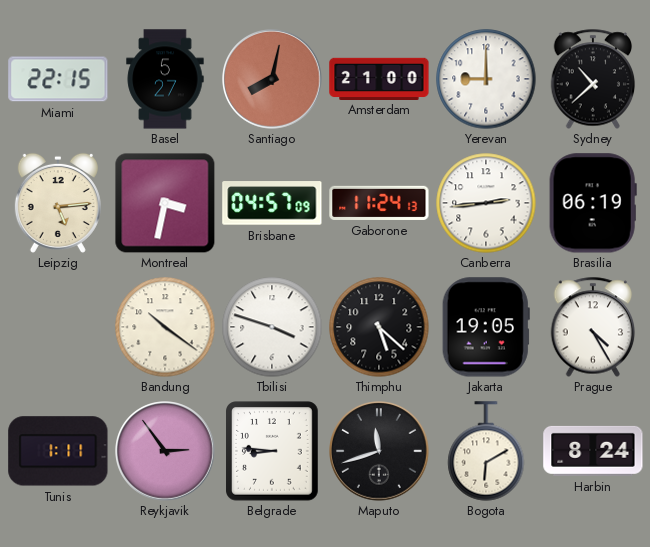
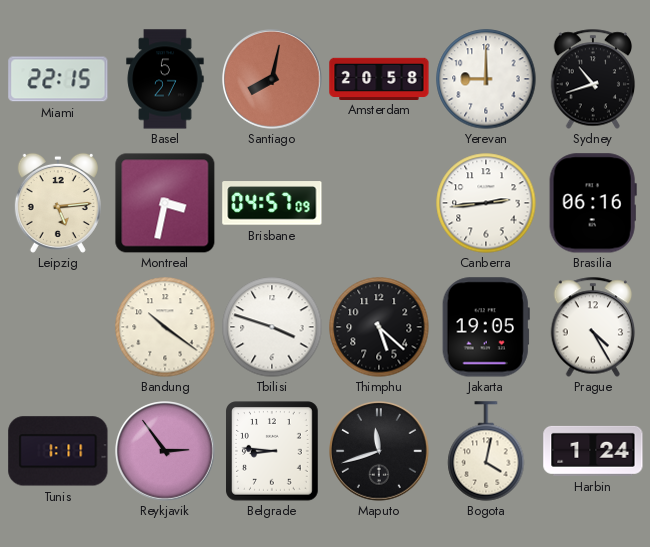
Amsterdam: 21:00 -> 20:58
Sydney: 10:38 -> 10:42
Gaborone: 11:24 -> none
Brasilia: 06:19 -> 06:16
Bogota: 6:10 -> 4:02
Harbin: 8:24 -> 1:24
